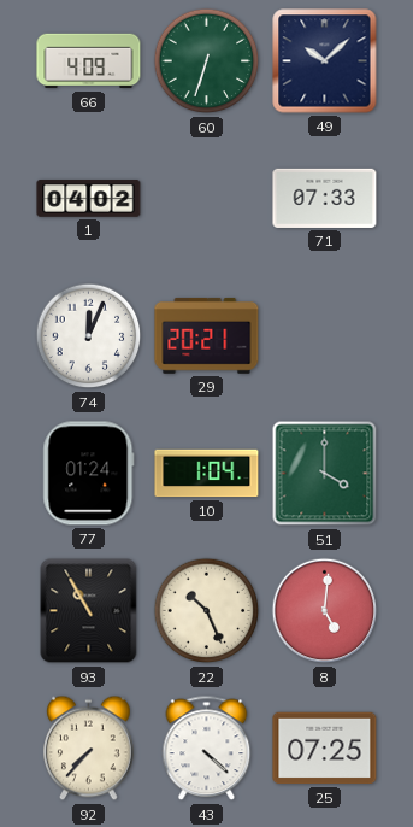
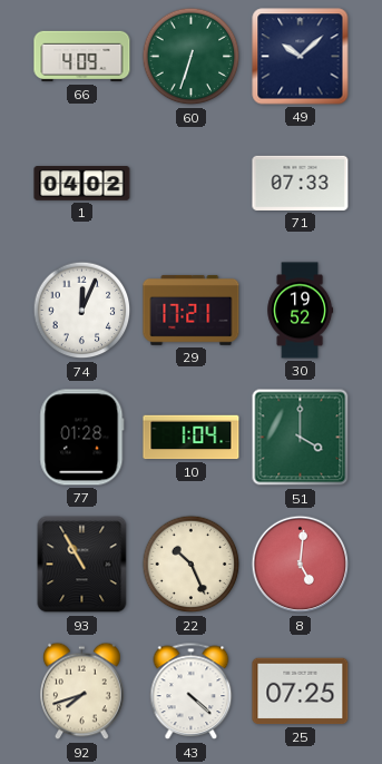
29: 20:21 -> 17:21
30: none -> 19:52
77: 01:24 -> 01:28
92: 7:37 -> 7:42
